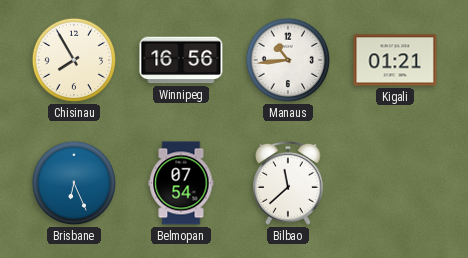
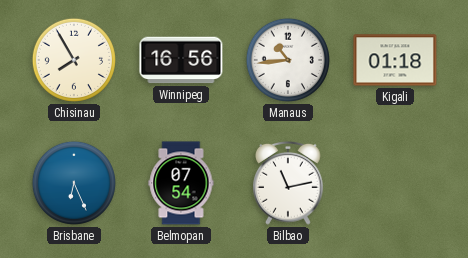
Kigali: 01:21 -> 01:18
Bilbao: 11:38 -> 11:13
